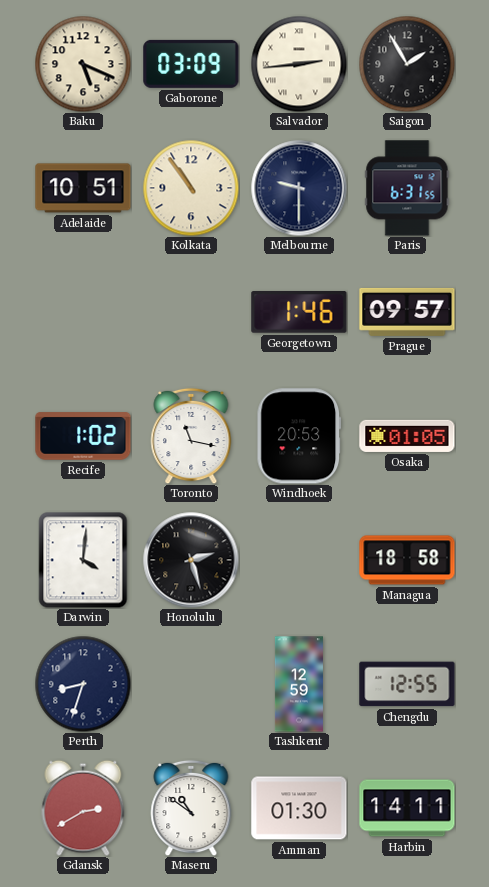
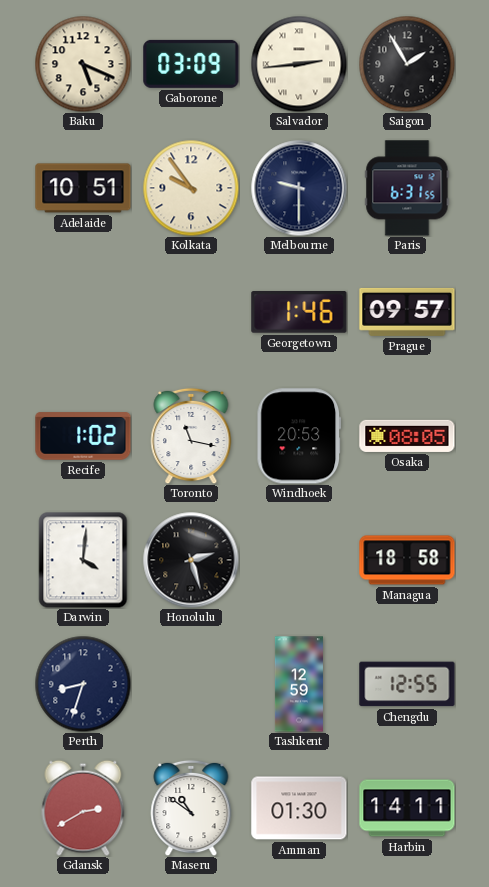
Kolkata: 10:54 -> 9:54
Osaka: 01:05 -> 08:05
